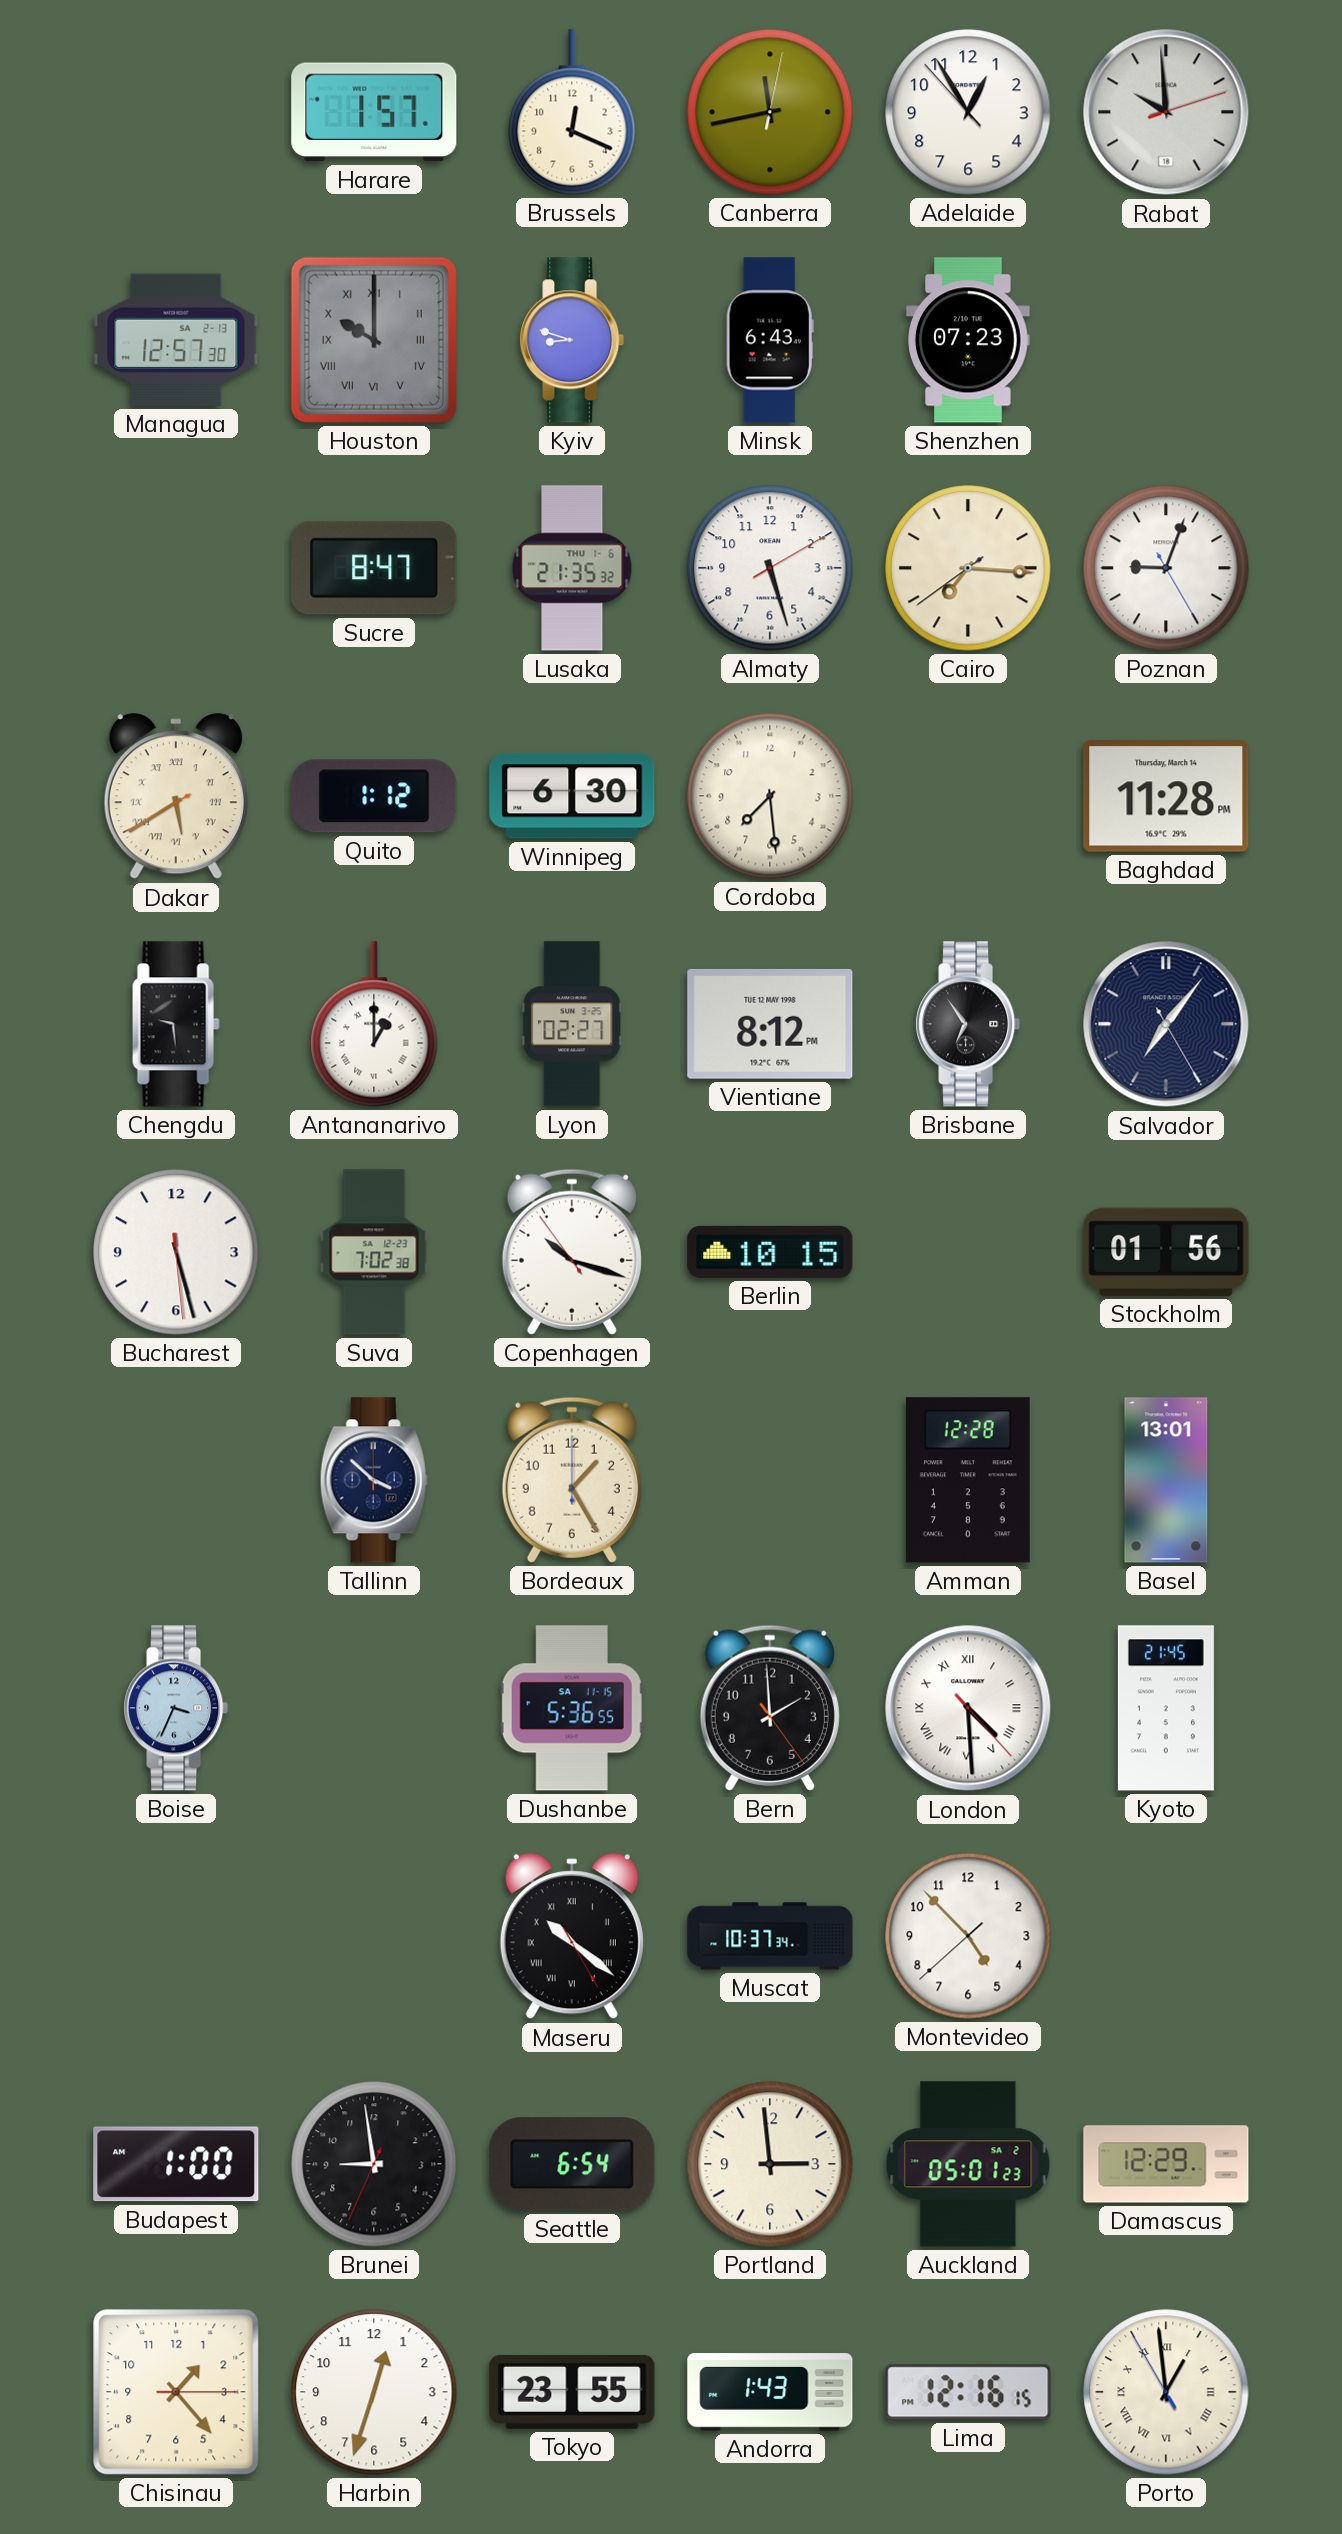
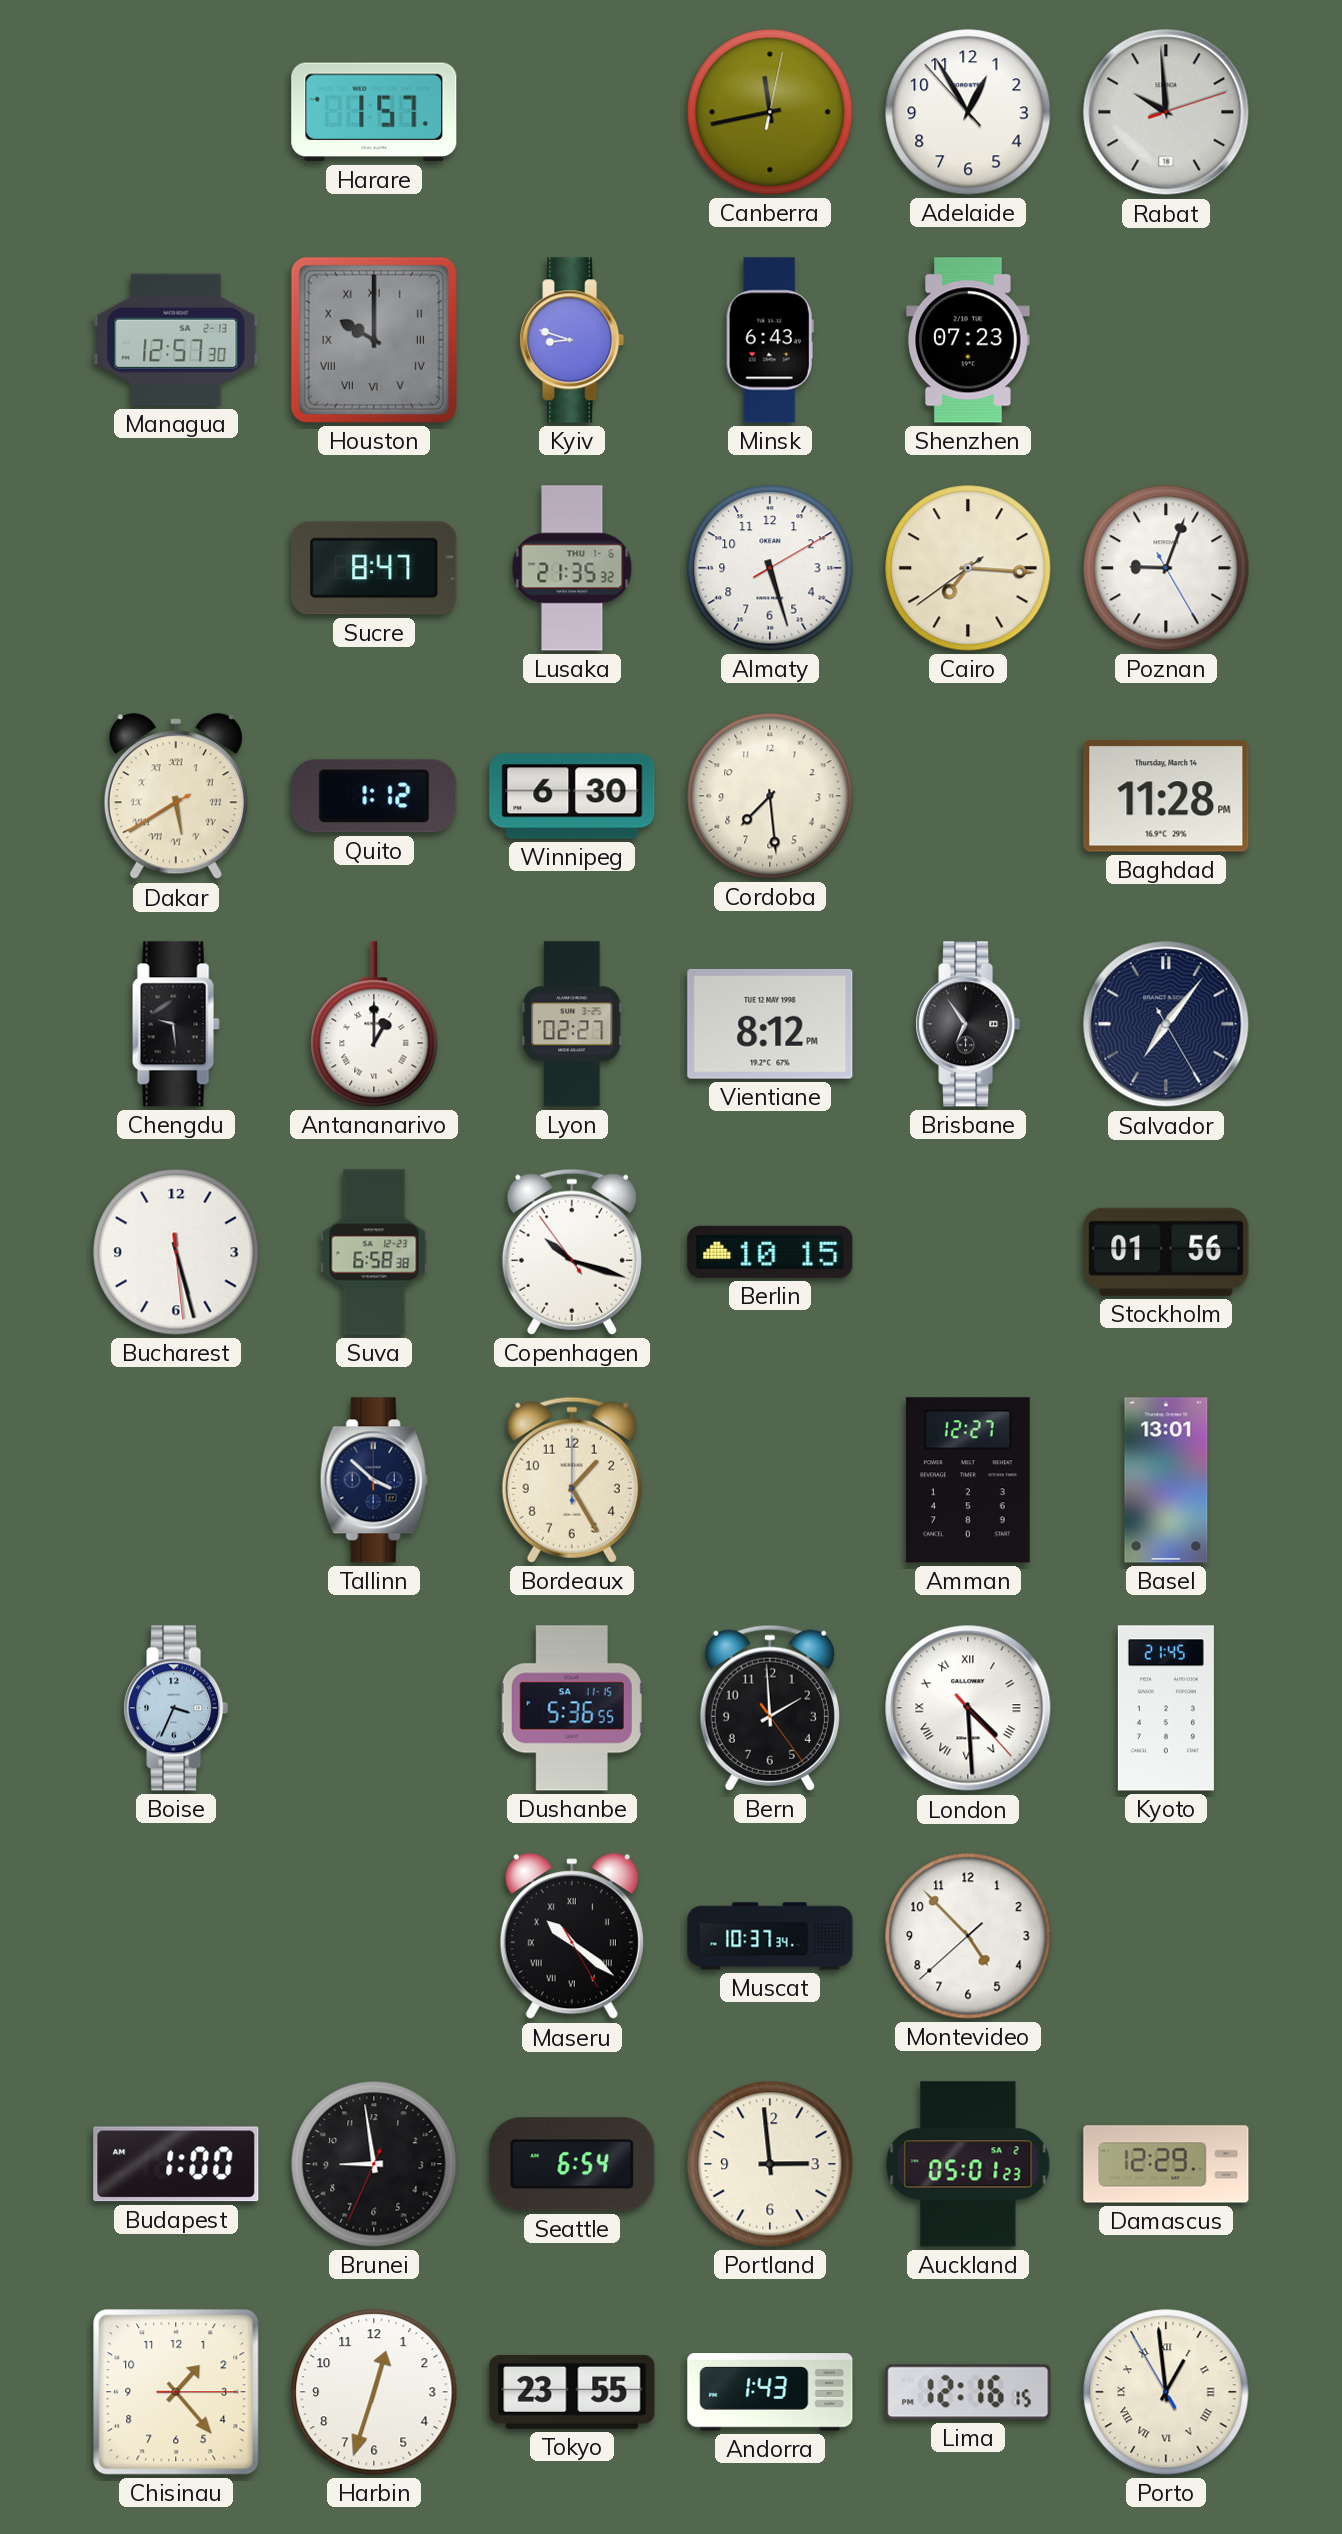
Brussels: 12:19 -> none
Suva: 7:02 -> 6:58
Amman: 12:28 -> 12:27
